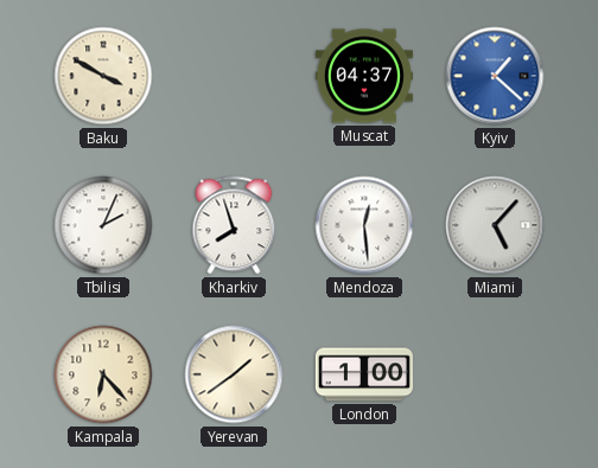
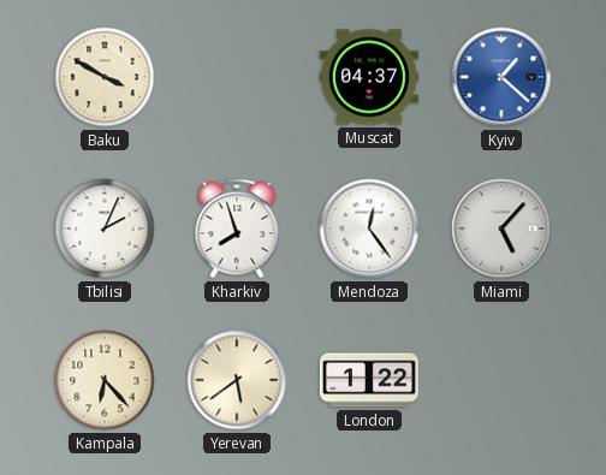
Mendoza: 12:29 -> 12:24
Yerevan: 1:39 -> 5:39
London: 1:00 -> 1:22
